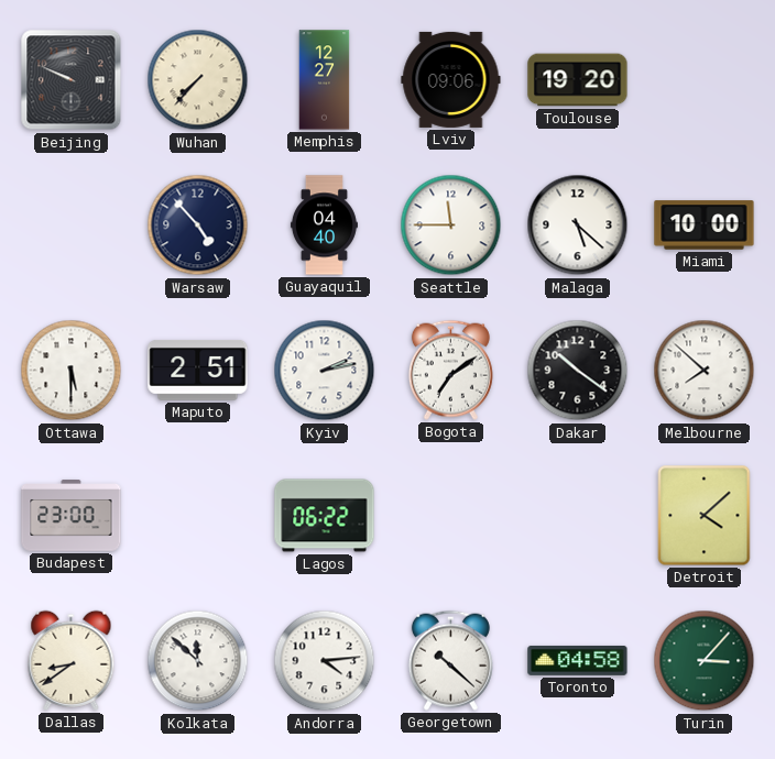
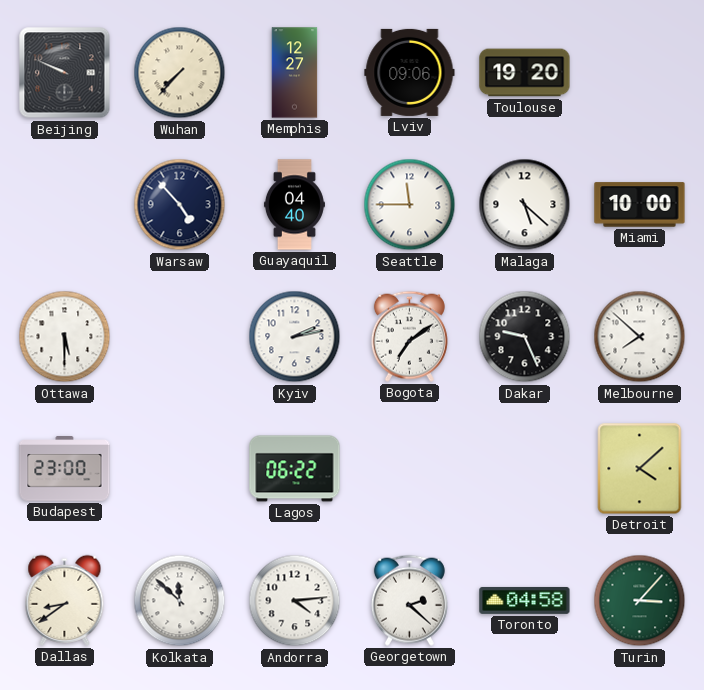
Maputo: 2:51 -> none
Dakar: 10:21 -> 9:26
Georgetown: 10:22 -> 2:22
